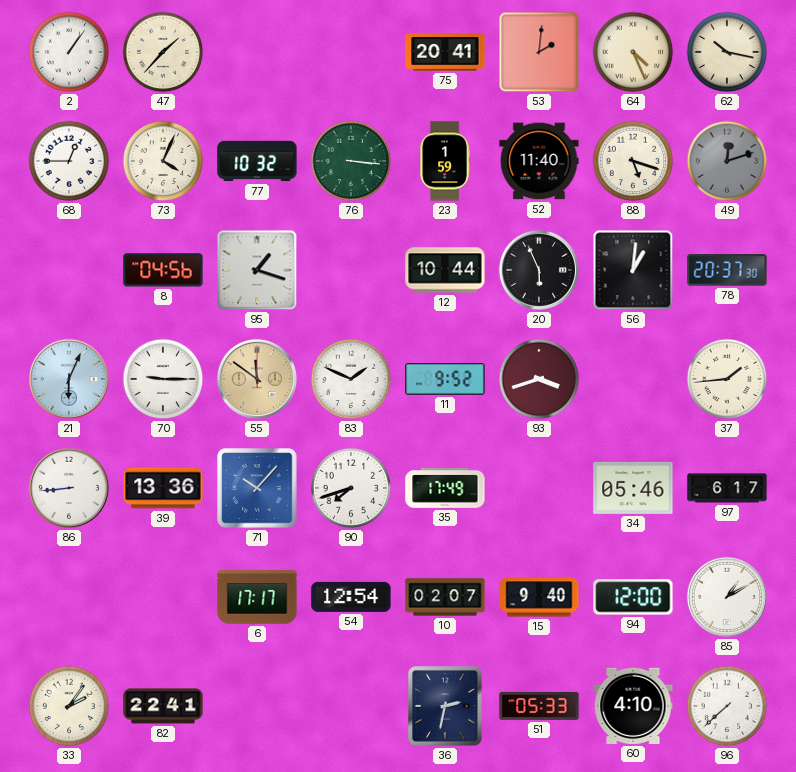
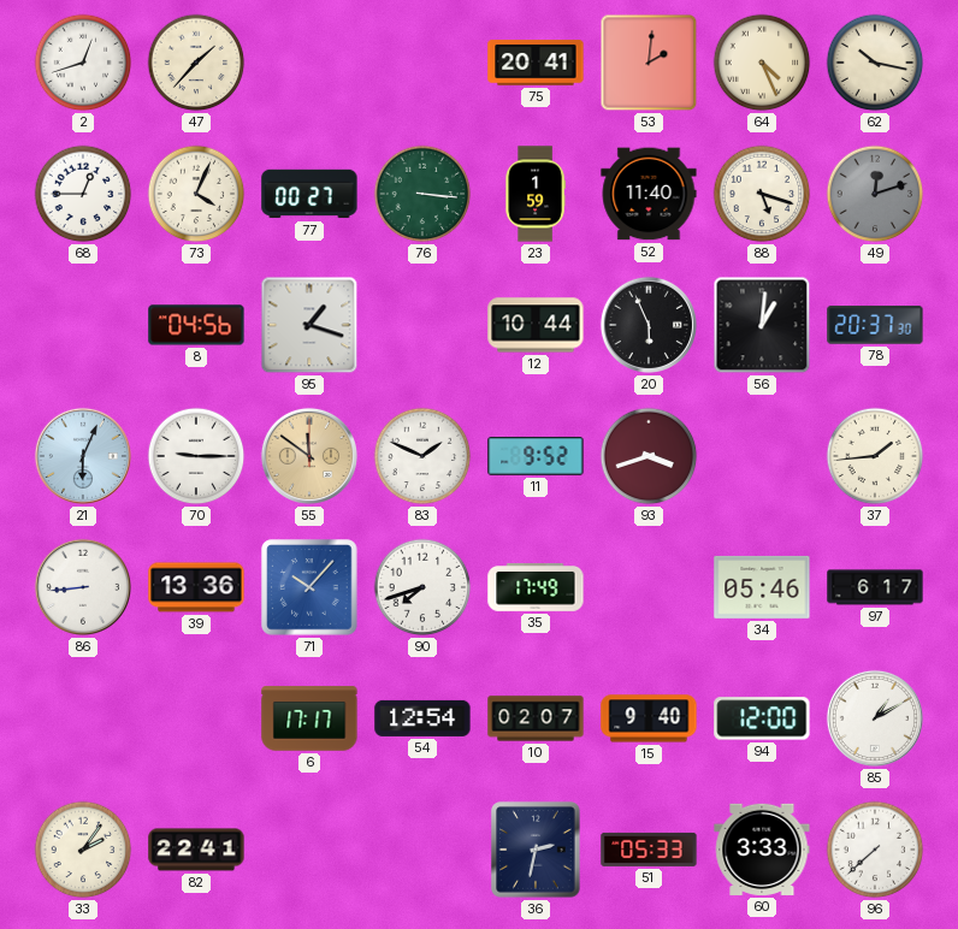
2: 1:06 -> 12:42
77: 10:32 -> 00:27
60: 4:10 -> 3:33
